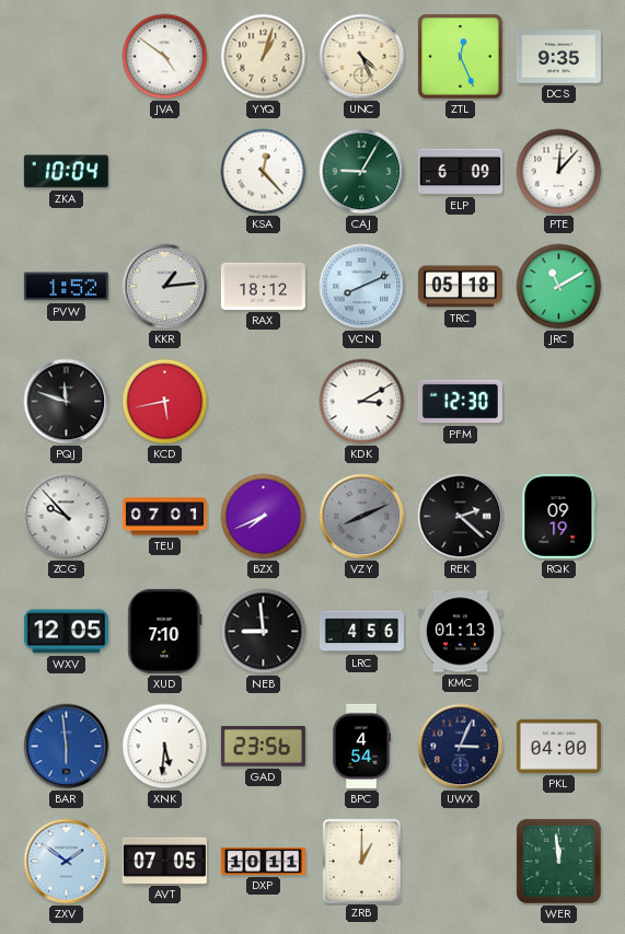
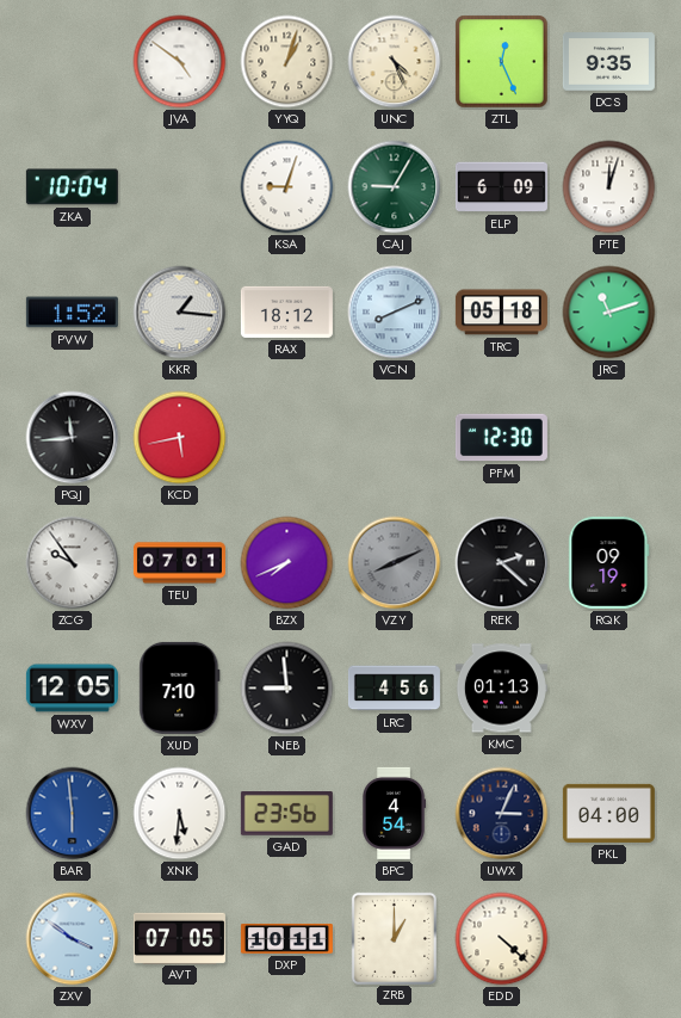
KSA: 12:23 -> 9:03
PTE: 12:07 -> 12:03
KKR: 1:14 -> 1:16
JRC: 11:10 -> 11:12
PQJ: 11:48 -> 11:44
KDK: 3:10 -> none
ZCG: 9:53 -> 9:54
ZXV: 1:51 -> 3:51
EDD: none -> 4:22
WER: 11:59 -> none
